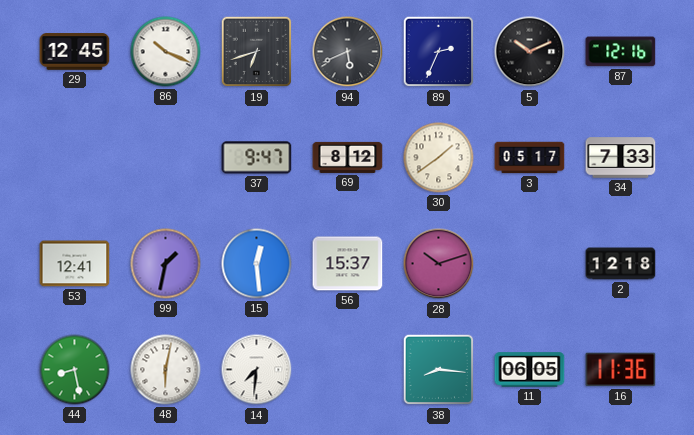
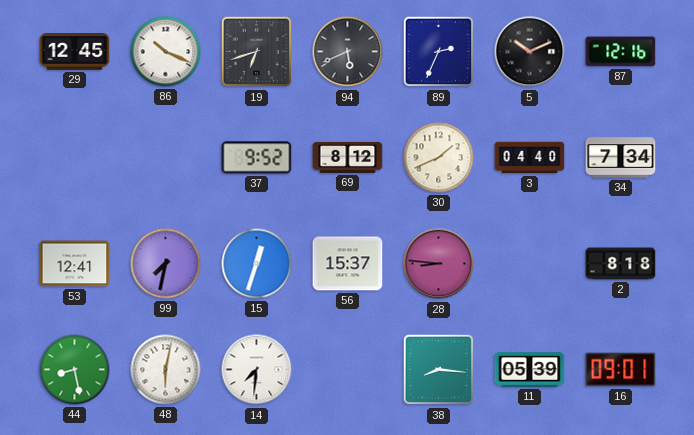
37: 9:47 -> 9:52
30: 1:39 -> 1:41
3: 05:17 -> 04:40
34: 7:33 -> 7:34
99: 1:32 -> 7:32
15: 12:29 -> 12:33
28: 10:12 -> 8:46
2: 12:18 -> 8:18
11: 06:05 -> 05:39
16: 11:36 -> 09:01
